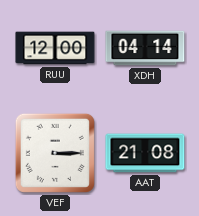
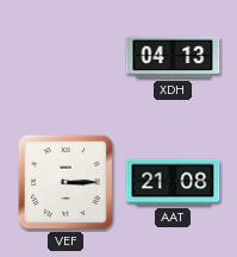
RUU: 12:00 -> none
XDH: 04:14 -> 04:13
